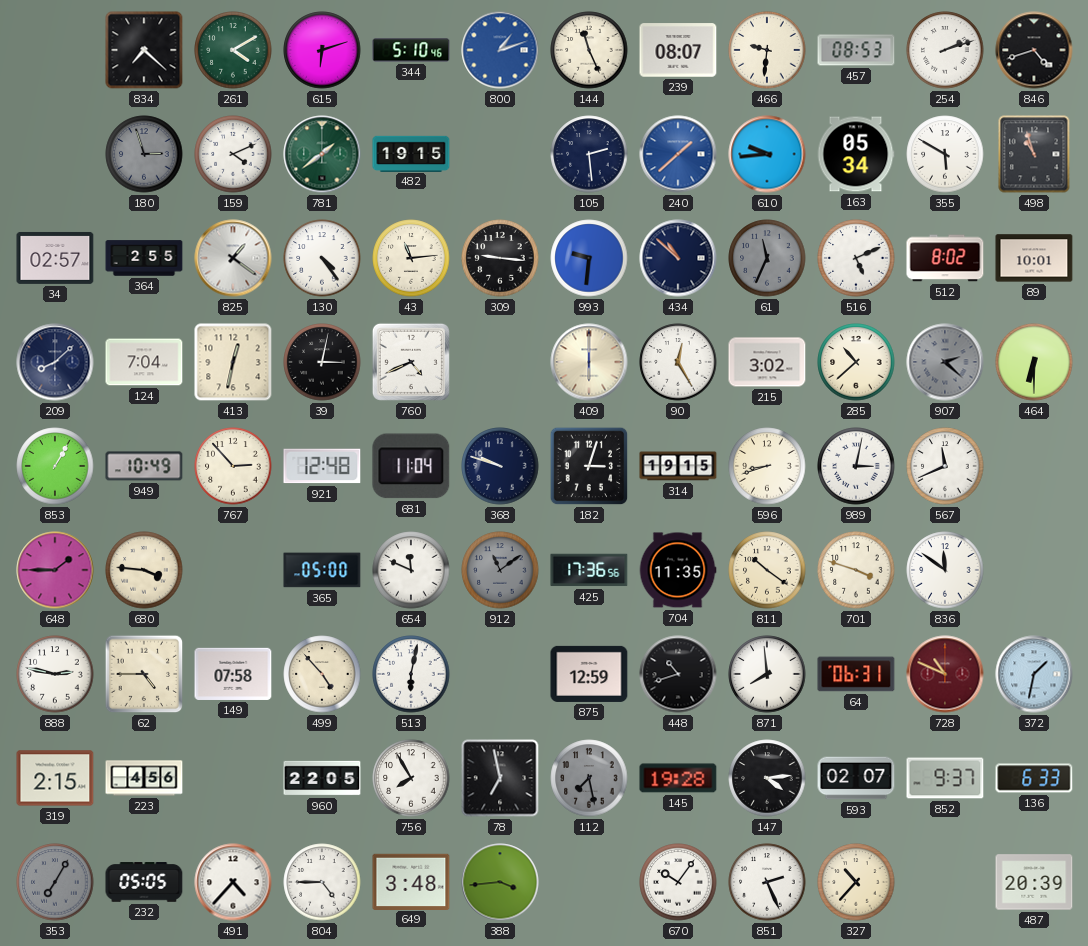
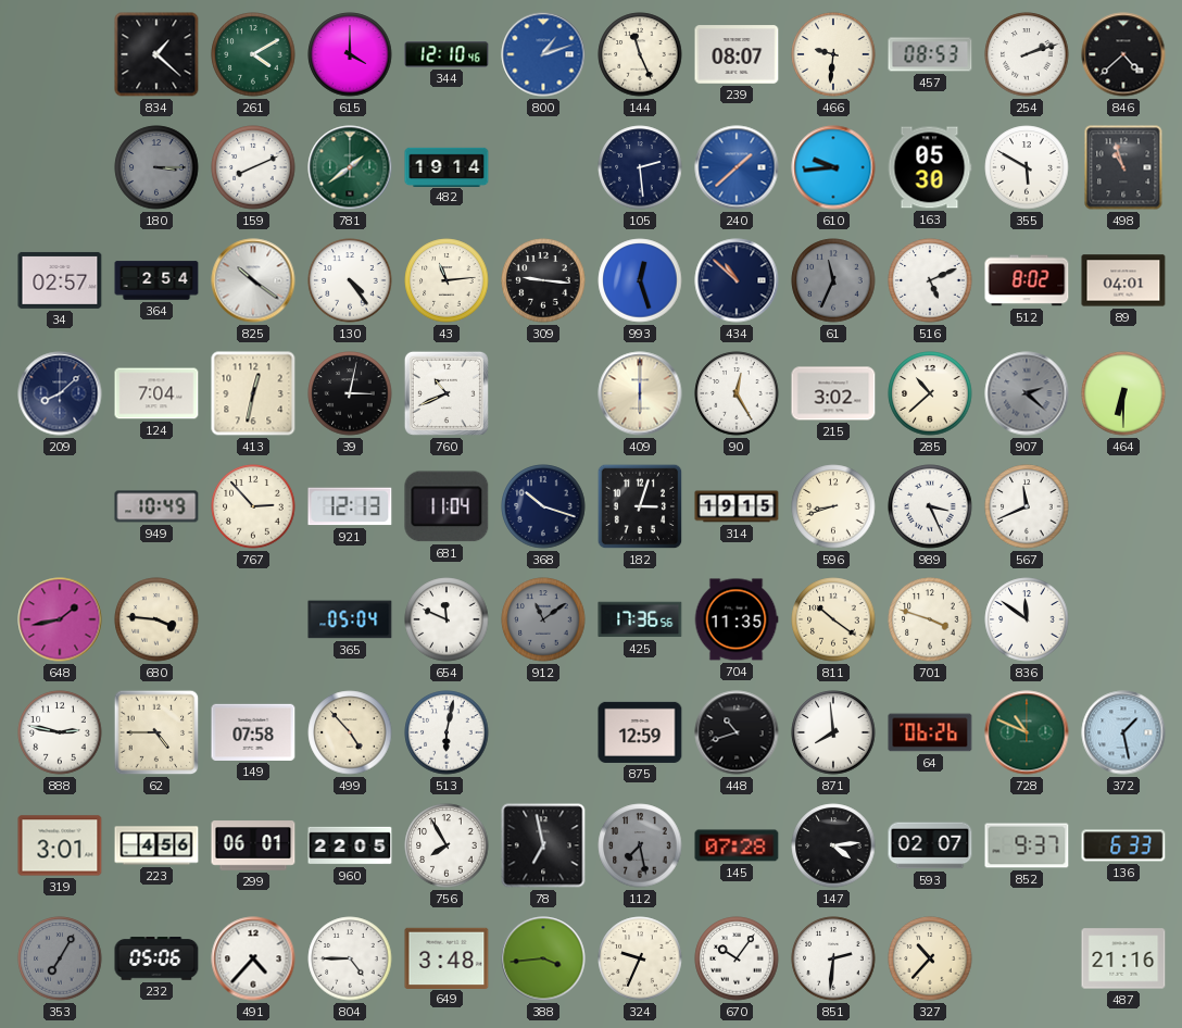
834: 7:22 -> 1:22
615: 6:12 -> 4:00
344: 5:10 -> 12:10
846: 4:42 -> 4:38
180: 2:57 -> 3:15
159: 4:11 -> 8:11
482: 19:15 -> 19:14
163: 05:34 -> 05:30
364: 2:55 -> 2:54
825: 1:21 -> 10:21
993: 9:31 -> 12:27
89: 10:01 -> 04:01
760: 4:41 -> 10:41
853: 1:05 -> none
921: 12:48 -> 12:13
368: 9:48 -> 10:18
989: 3:02 -> 3:26
648: 1:45 -> 1:43
365: 05:00 -> 05:04
64: 06:31 -> 06:26
728 dial: burgundy -> green
372: 1:32 -> 1:28
319: 2:15 -> 3:01
299: none -> 06:01
145: 19:28 -> 07:28
232: 05:05 -> 05:06
324: none -> 9:34
851: 2:26 -> 2:31
487: 20:39 -> 21:16
